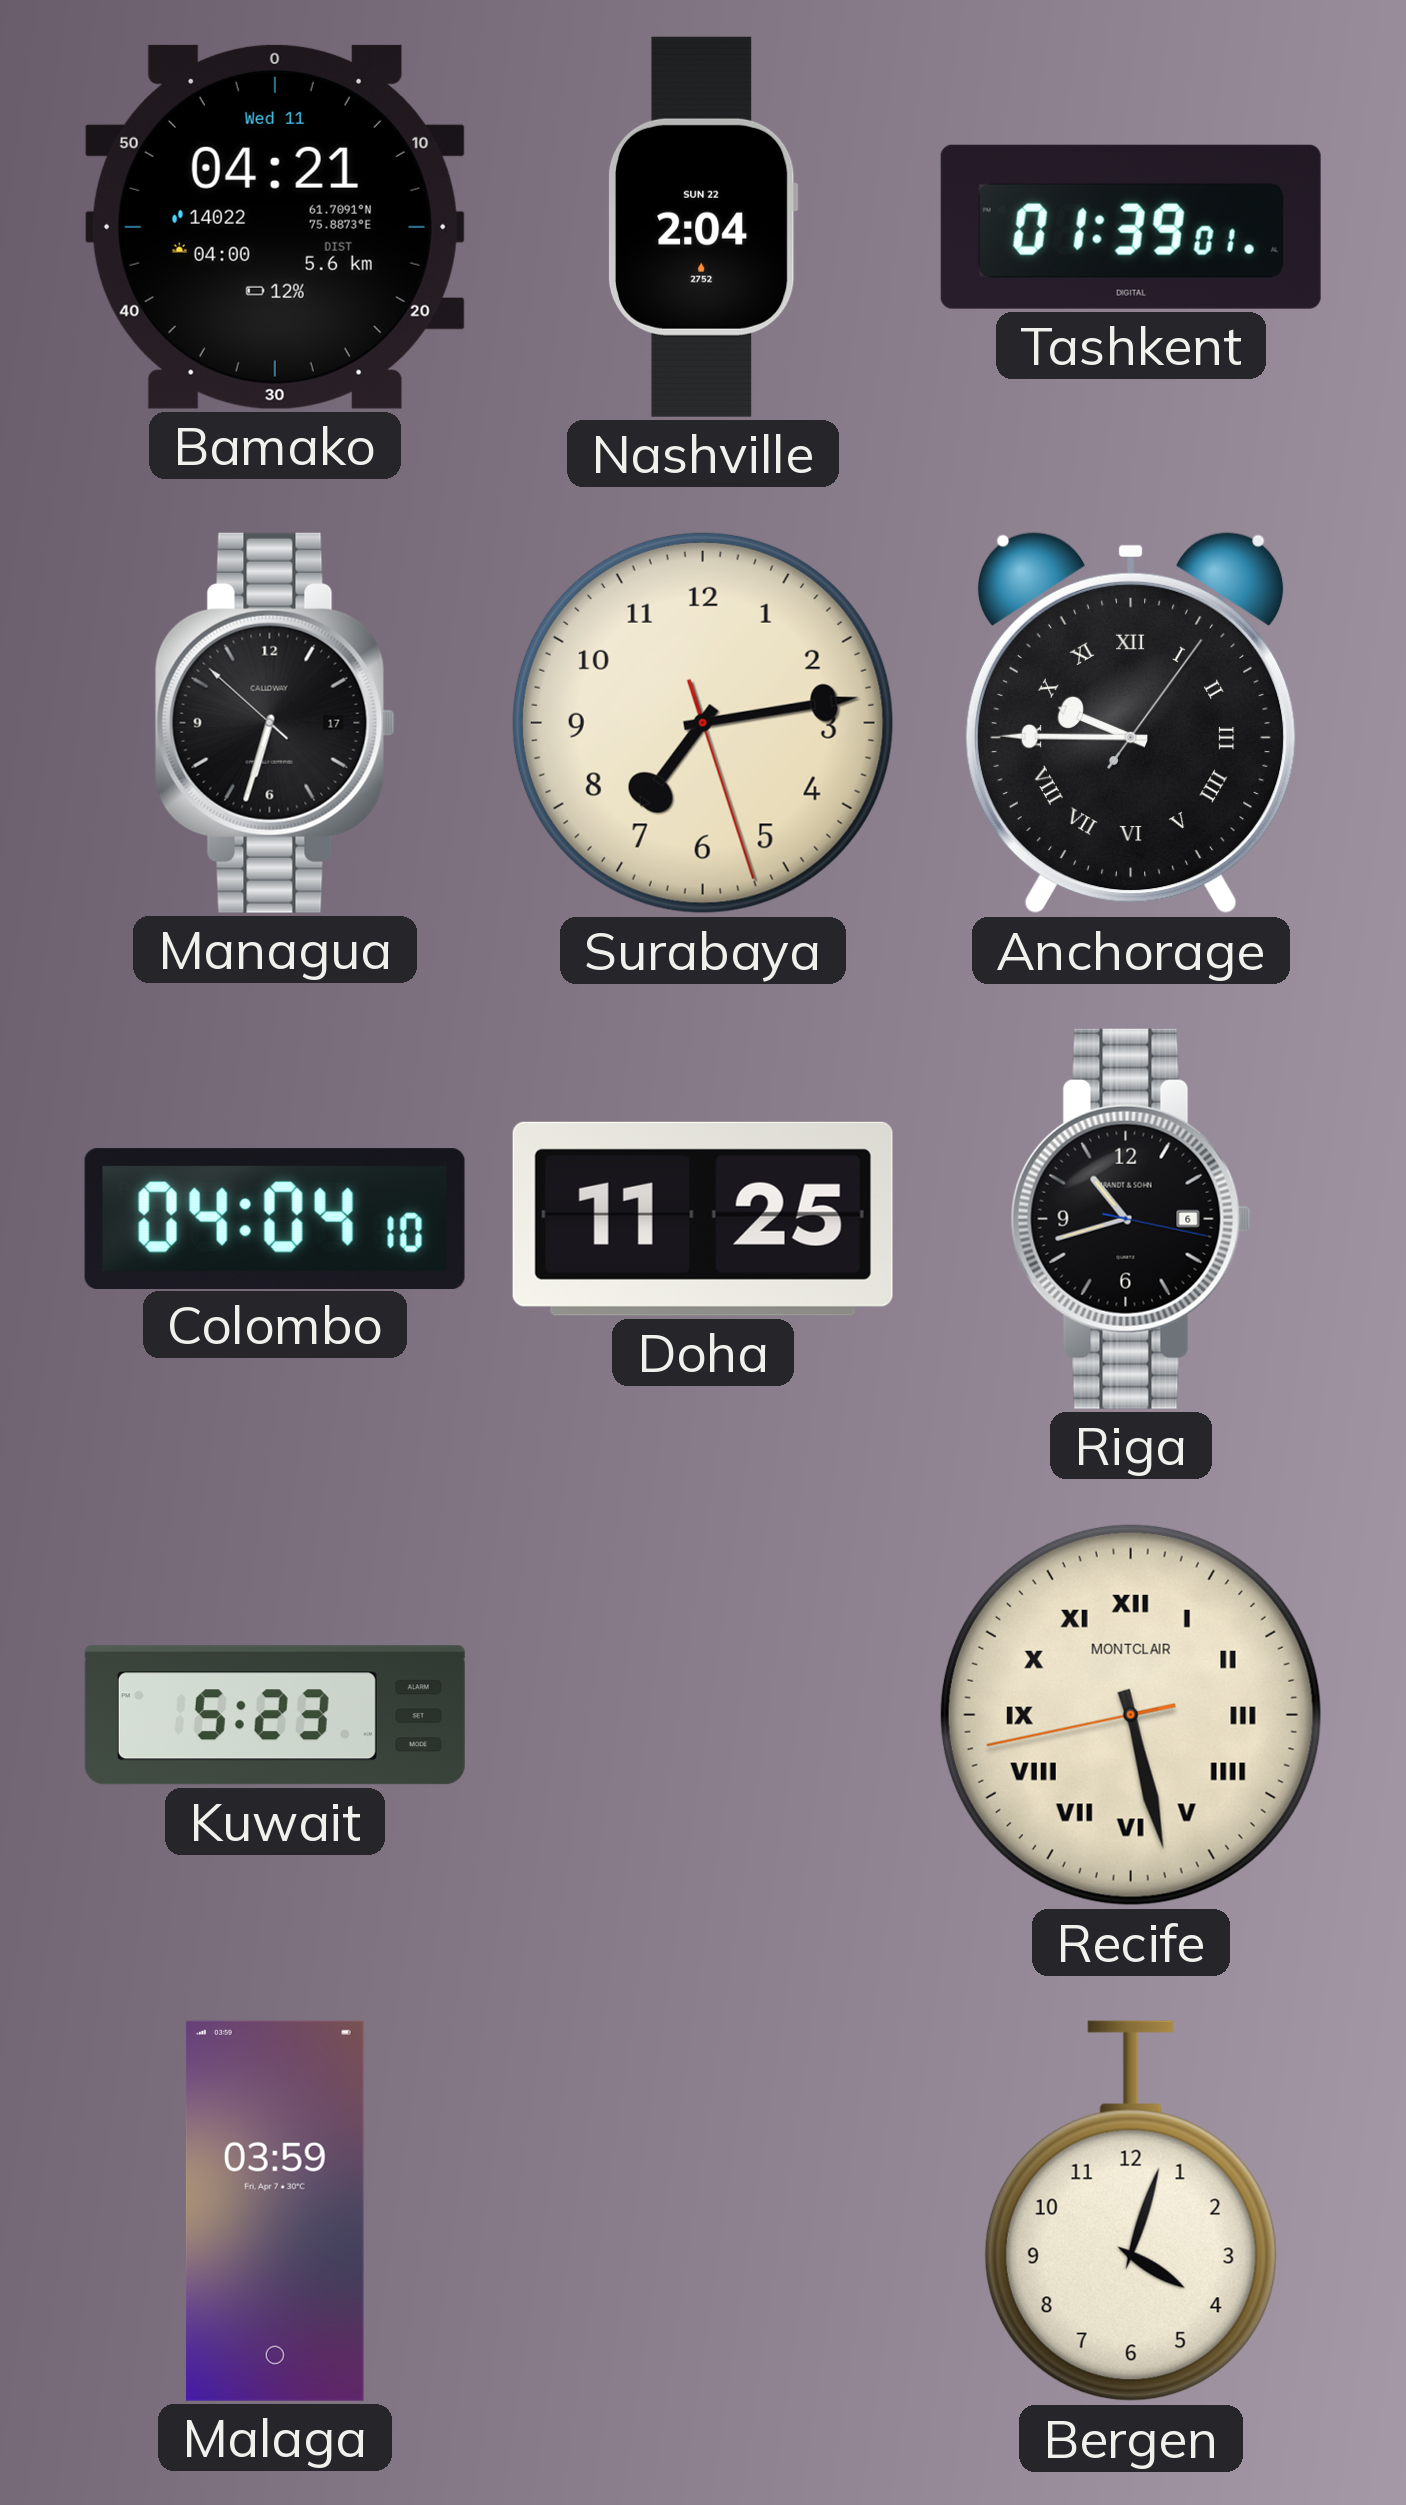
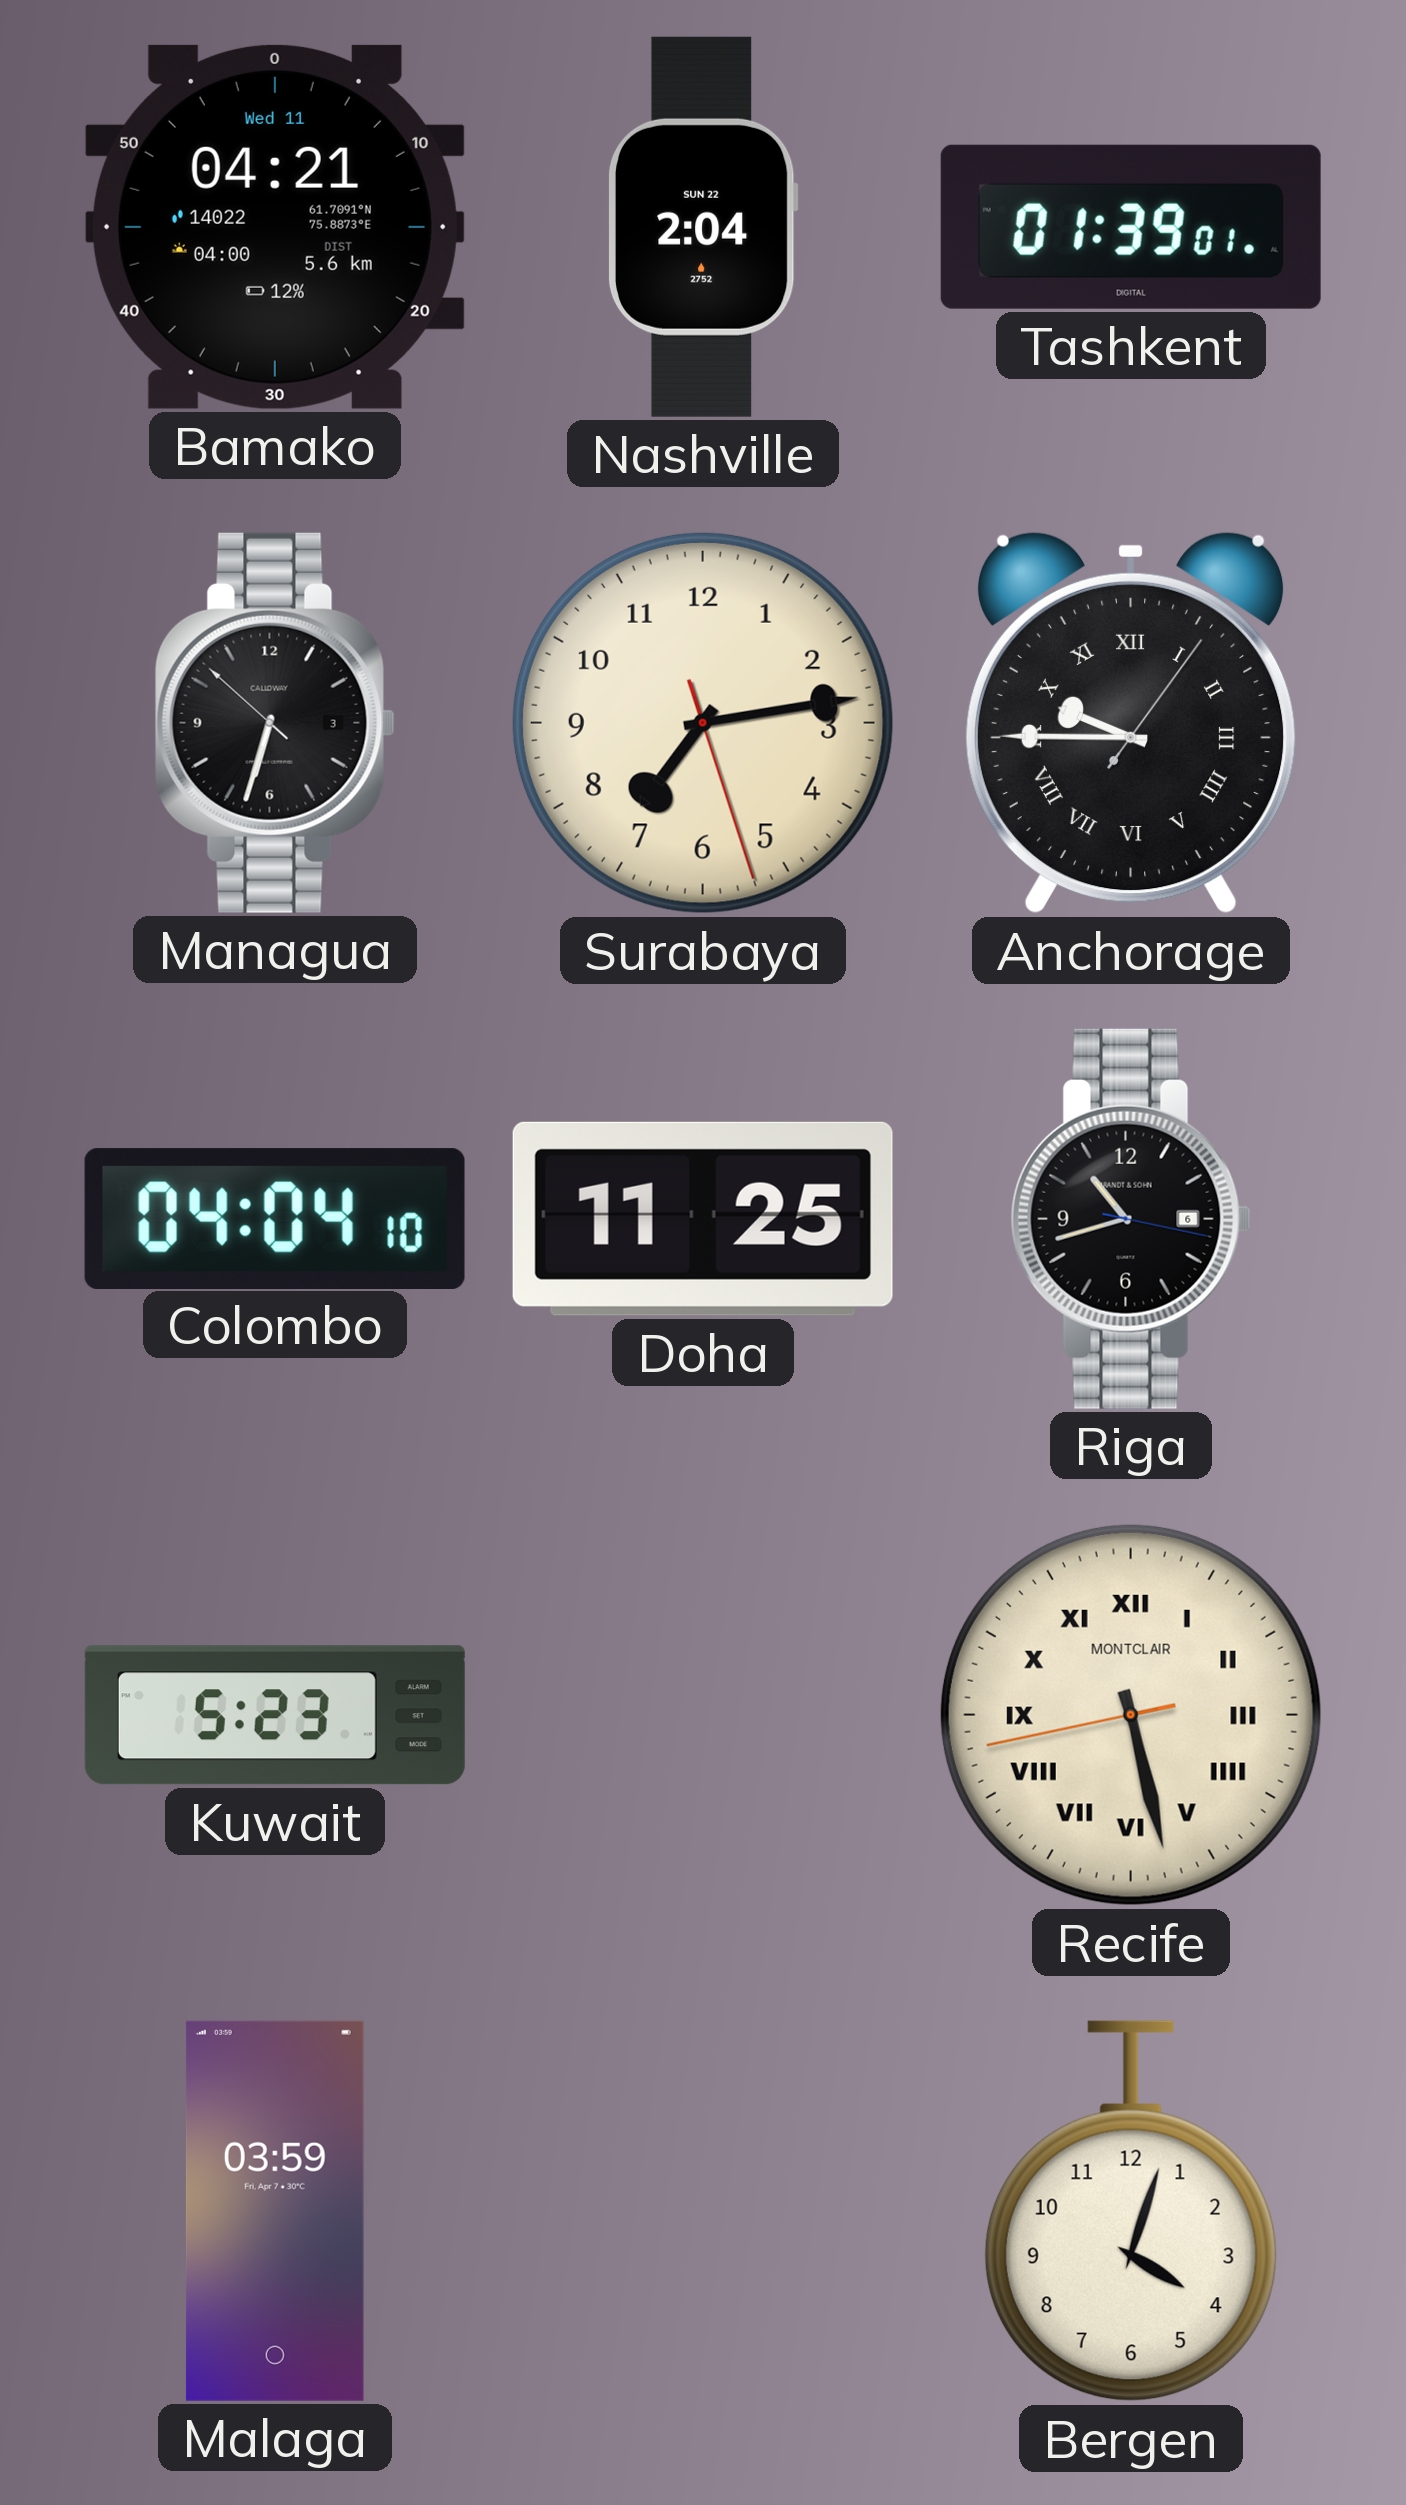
Managua date: 17 -> 3
